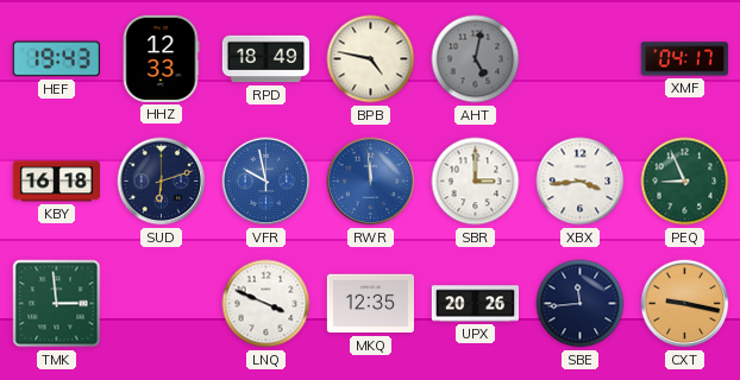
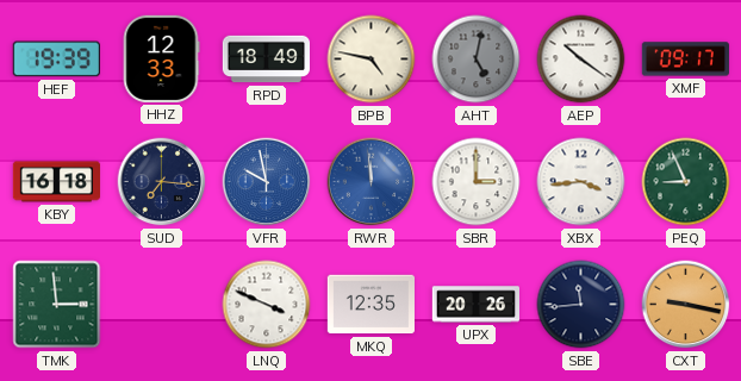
HEF: 19:43 -> 19:39
AEP: none -> 10:21
XMF: 04:17 -> 09:17
SUD: 6:12 -> 7:16
